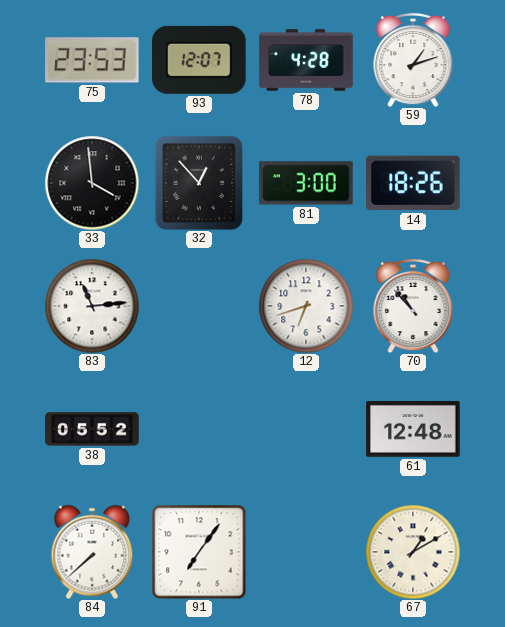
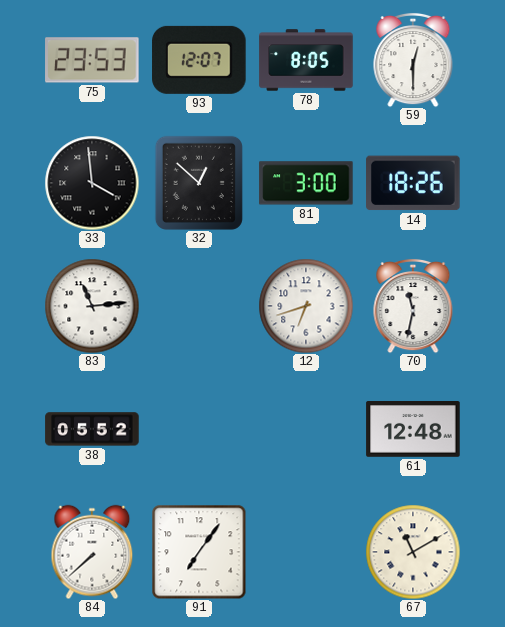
78: 4:28 -> 8:05
59: 1:12 -> 12:30
32: 12:53 -> 12:52
70: 10:53 -> 11:32
67: 1:10 -> 11:10
